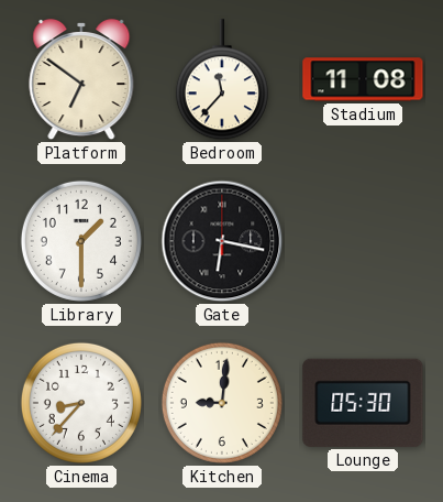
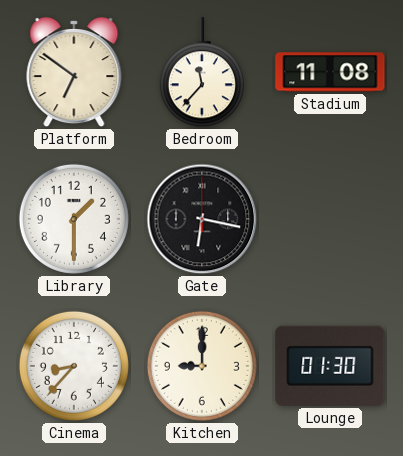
Kitchen: 9:01 -> 9:00
Lounge: 05:30 -> 01:30
